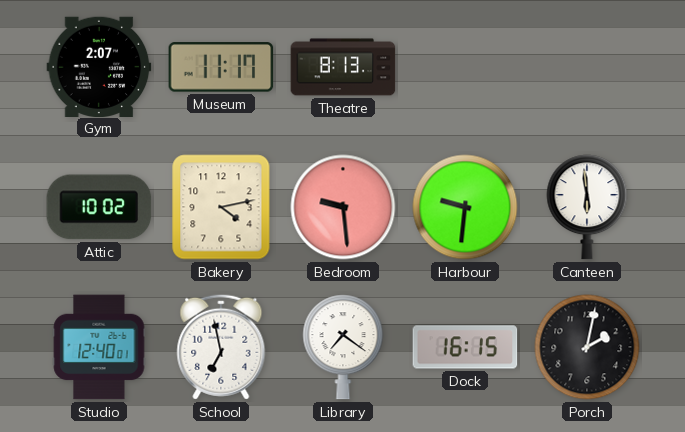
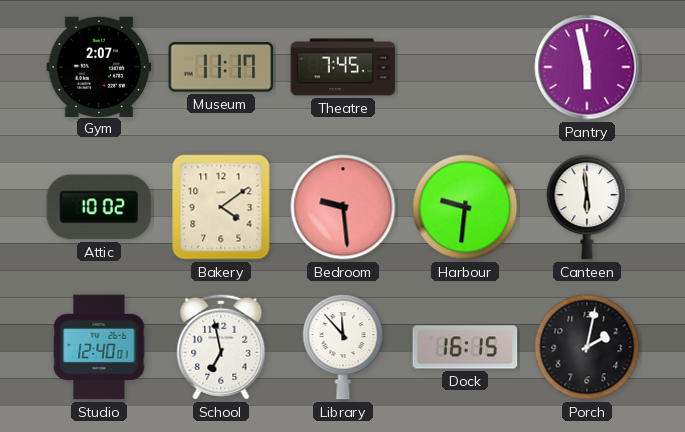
Theatre: 8:13 -> 7:45
Pantry: none -> 5:58
Bakery: 4:13 -> 4:09
Library: 7:21 -> 11:53
